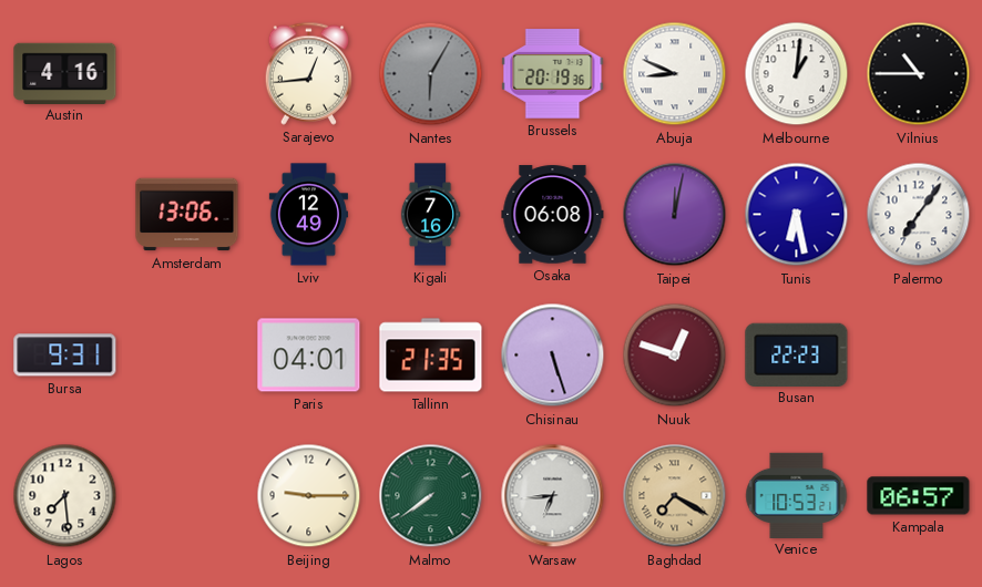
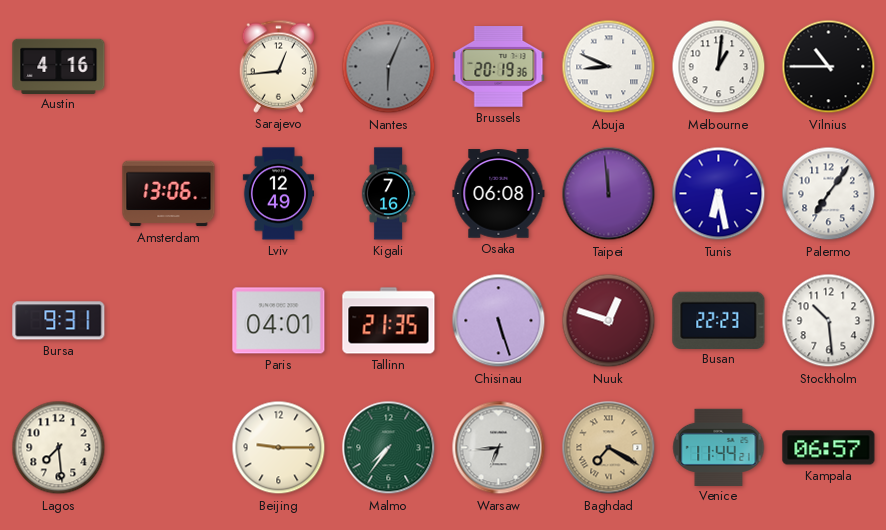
Nantes: 6:05 -> 6:04
Taipei: 12:02 -> 11:59
Stockholm: none -> 10:29
Malmo: 7:39 -> 7:36
Venice: 10:53 -> 11:44
